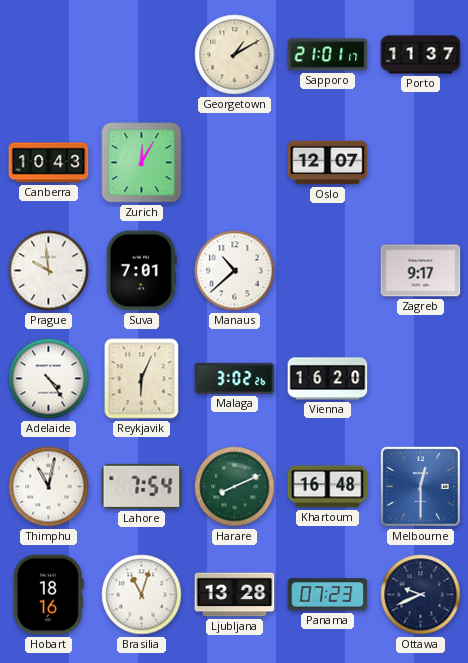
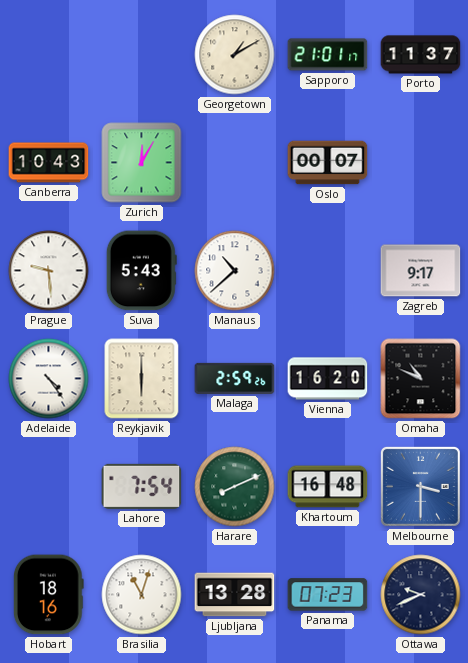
Oslo: 12:07 -> 00:07
Prague: 9:59 -> 9:29
Suva: 7:01 -> 5:43
Reykjavik: 6:04 -> 6:00
Malaga: 3:02 -> 2:59
Omaha: none -> 10:49
Thimphu: 11:02 -> none
Melbourne: 12:30 -> 3:30
